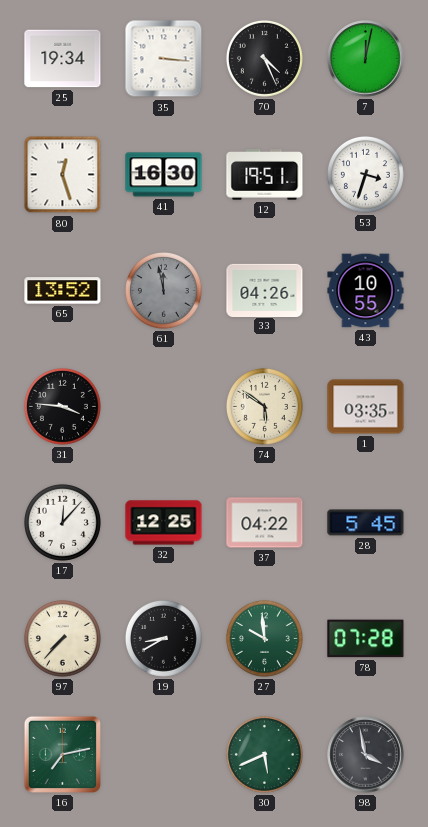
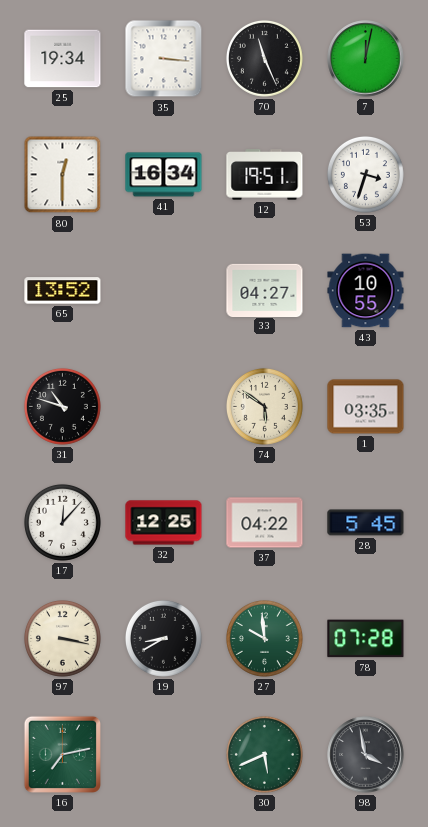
70: 4:26 -> 11:26
80: 12:27 -> 12:30
41: 16:30 -> 16:34
61: 11:58 -> none
33: 04:26 -> 04:27
31: 3:46 -> 10:48
97: 7:37 -> 3:17
